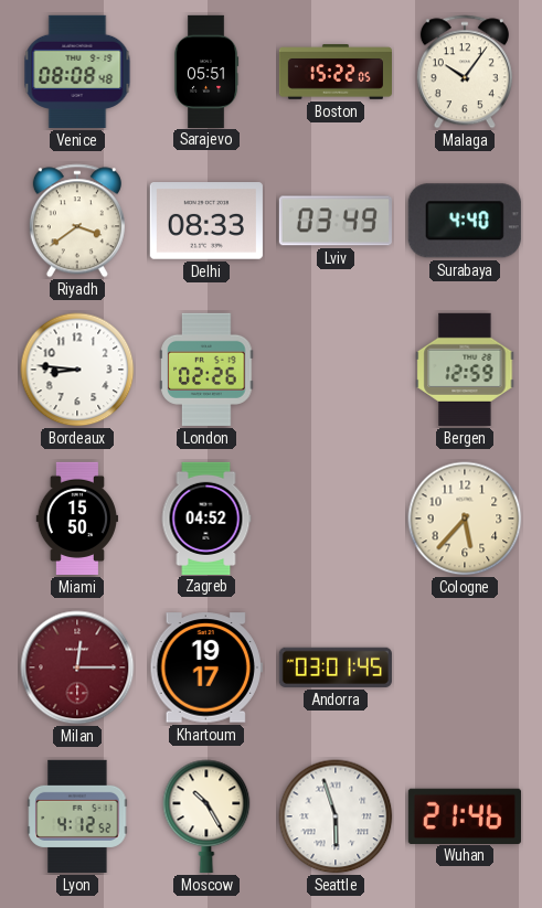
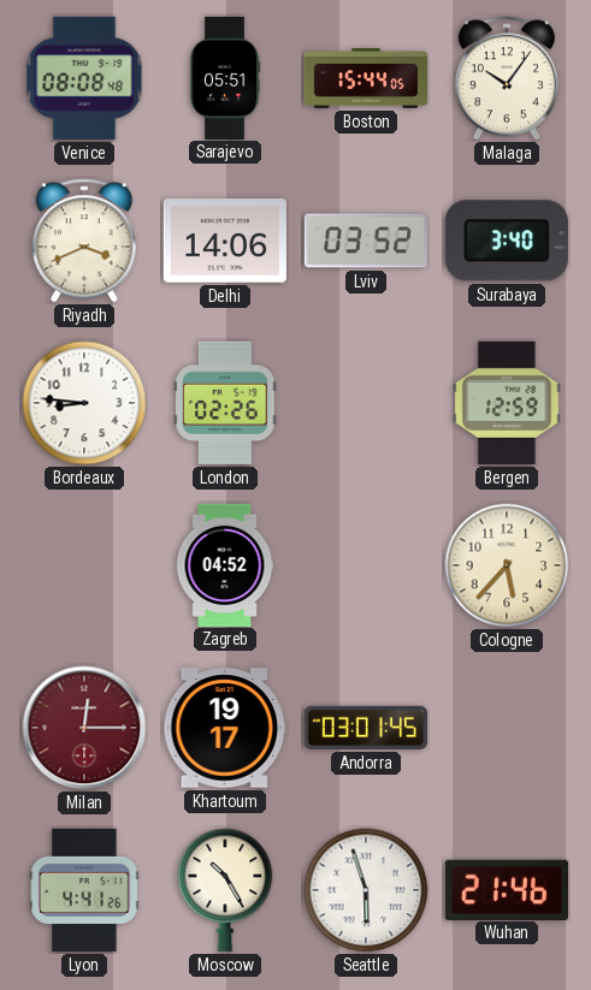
Boston: 15:22 -> 15:44
Riyadh: 3:39 -> 3:41
Delhi: 08:33 -> 14:06
Lviv: 03:49 -> 03:52
Surabaya: 4:40 -> 3:40
Miami: 15:50 -> none
Lyon: 4:12 -> 4:41
